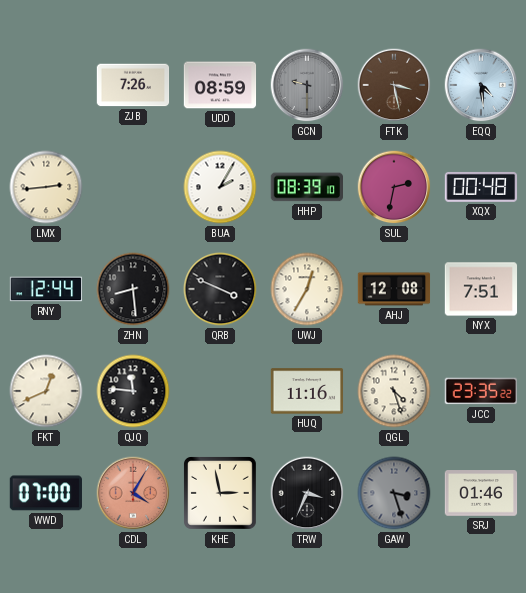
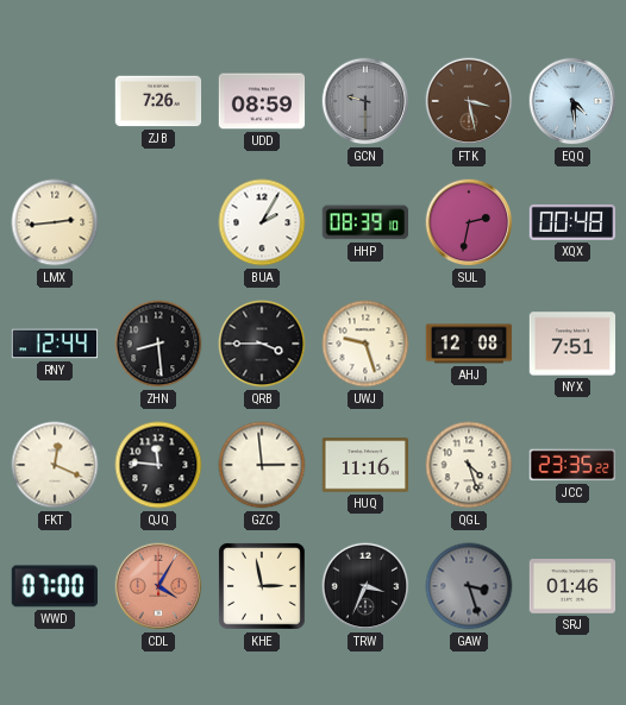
QRB: 3:49 -> 3:45
UWJ: 12:35 -> 9:27
FKT: 12:41 -> 12:19
GZC: none -> 2:59
